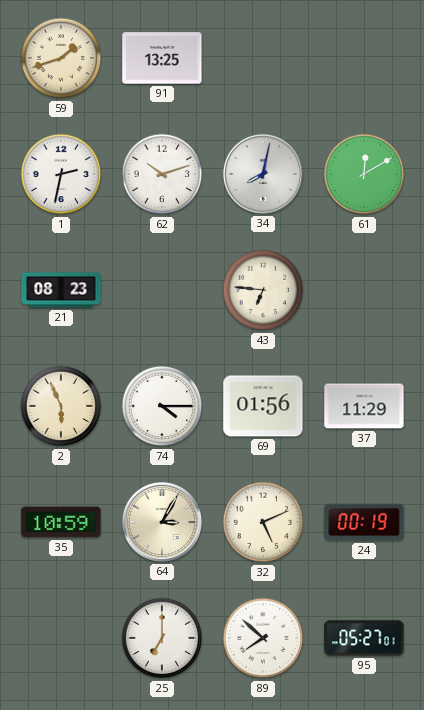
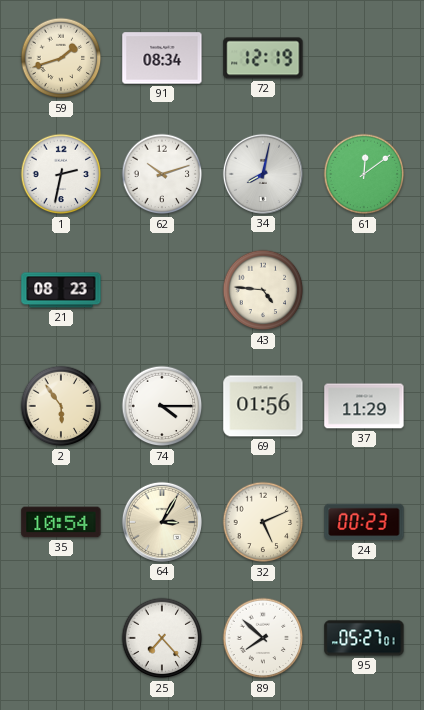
91: 13:25 -> 08:34
72: none -> 12:19
61: 12:10 -> 12:09
43: 6:46 -> 4:46
2: 5:56 -> 5:54
35: 10:59 -> 10:54
24: 00:19 -> 00:23
25: 7:00 -> 7:23
